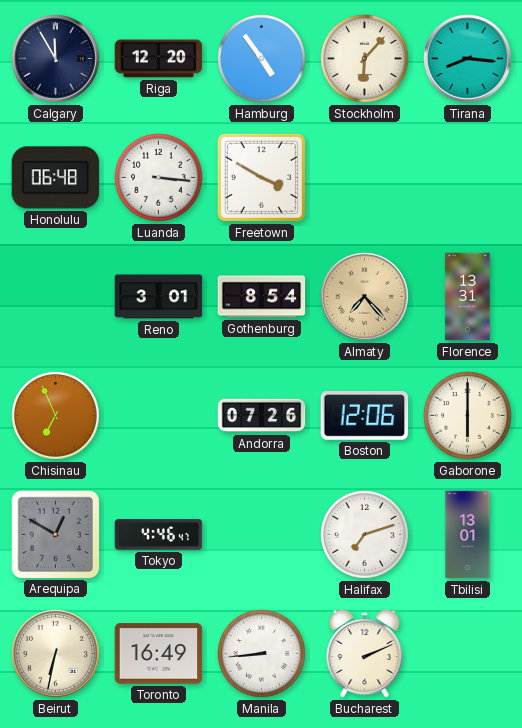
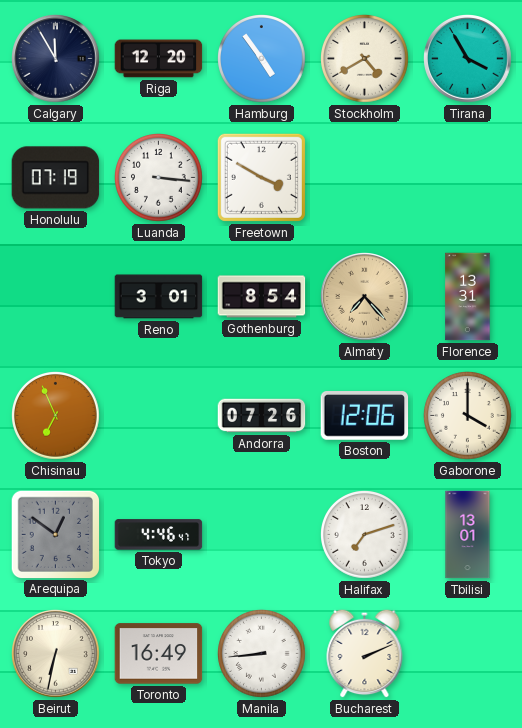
Stockholm: 6:07 -> 4:40
Tirana: 8:16 -> 3:55
Honolulu: 06:48 -> 07:19
Gaborone: 6:00 -> 4:00
Arequipa: 12:50 -> 12:51
